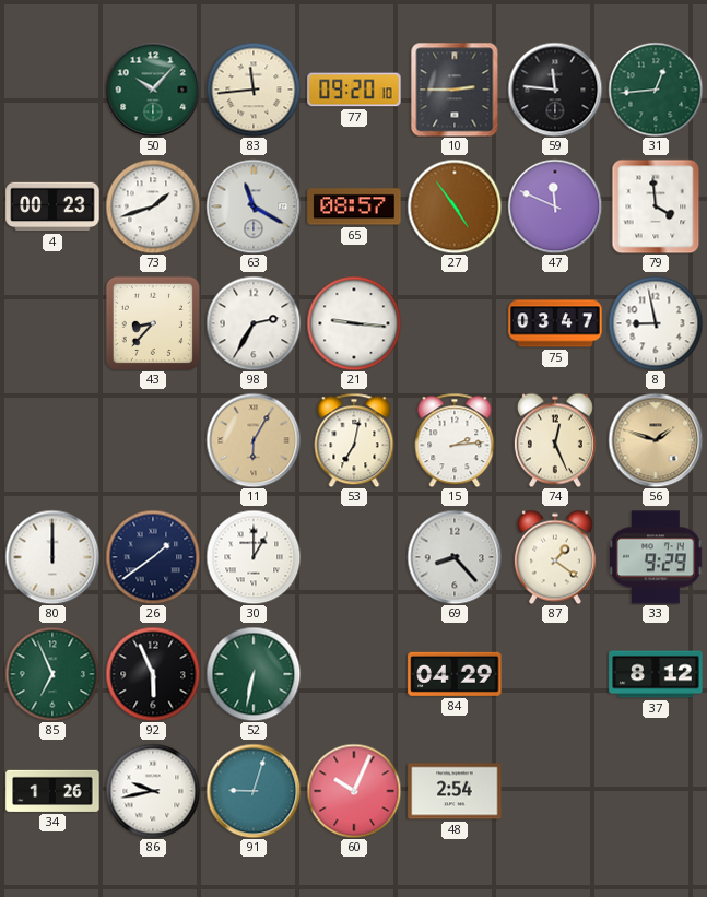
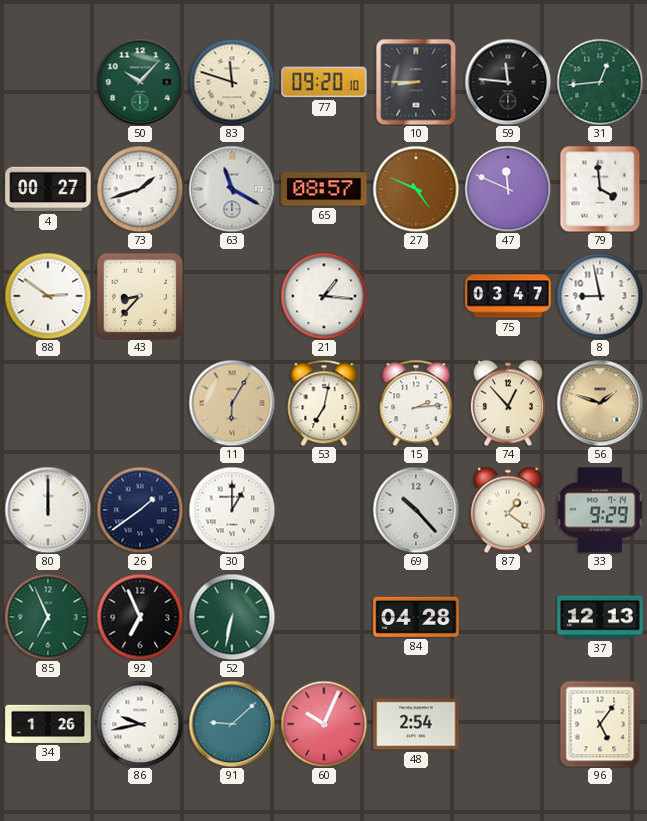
83: 11:44 -> 11:48
10: 2:45 -> 8:45
4: 00:23 -> 00:27
27: 4:54 -> 4:49
88: none -> 2:51
98: 2:35 -> none
21: 9:16 -> 1:16
74: 12:26 -> 12:53
69: 8:23 -> 10:23
92: 5:56 -> 6:56
84: 04:29 -> 04:28
37: 8:12 -> 12:13
91: 9:03 -> 9:08
96: none -> 5:06
